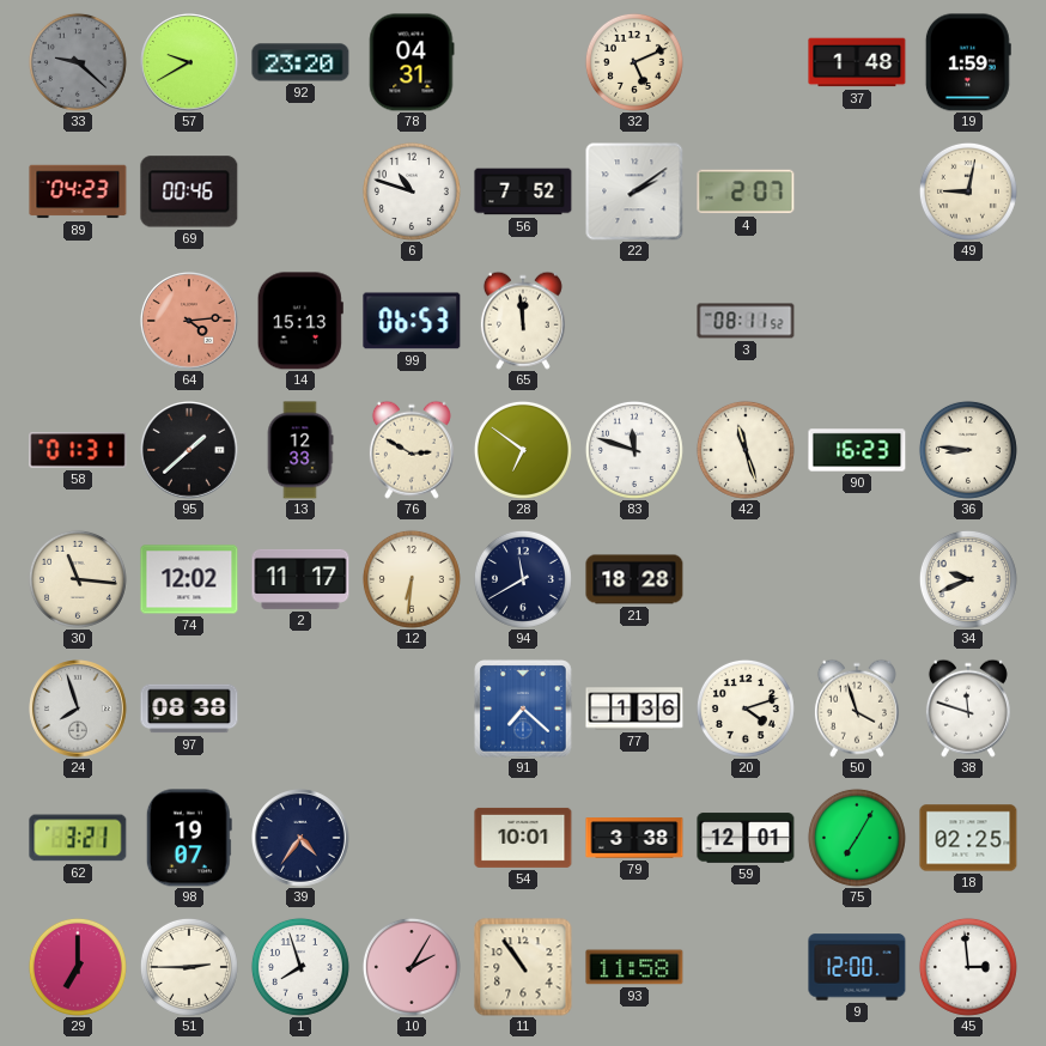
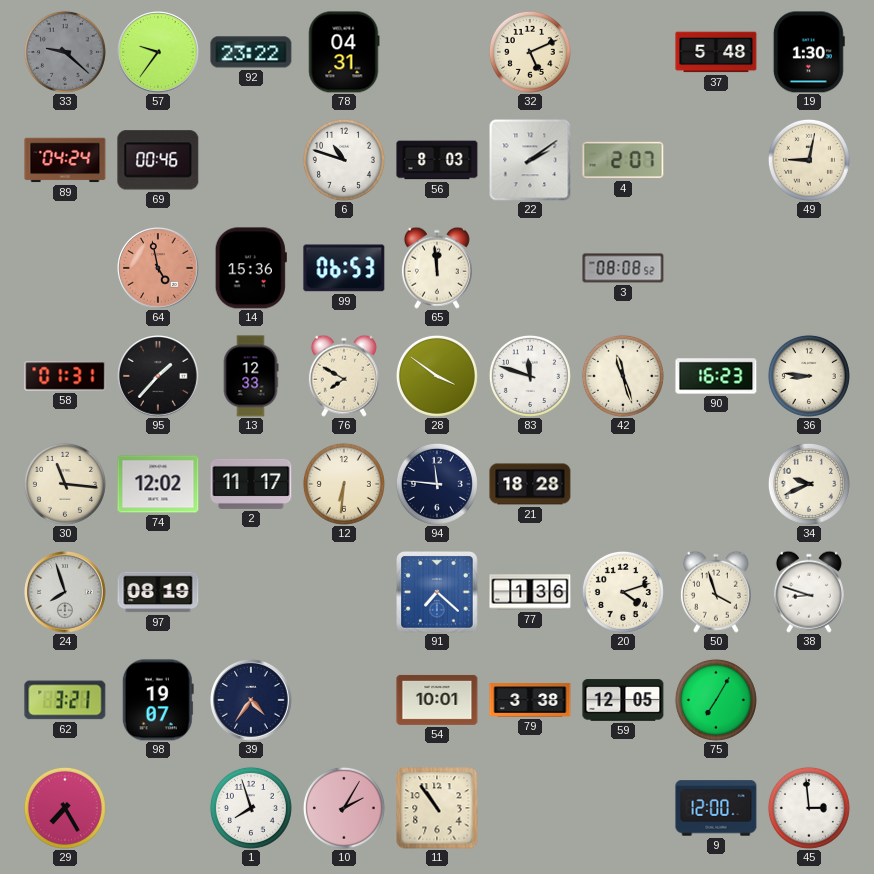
57: 9:40 -> 9:36
92: 23:20 -> 23:22
37: 1:48 -> 5:48
19: 1:59 -> 1:30
89: 04:23 -> 04:24
56: 7:52 -> 8:03
64: 4:14 -> 4:58
14: 15:13 -> 15:36
3: 08:11 -> 08:08
95: 1:38 -> 1:37
76: 2:50 -> 7:50
28: 6:51 -> 3:51
94: 11:40 -> 11:46
97: 08:38 -> 08:19
38: 11:48 -> 8:48
59: 12:01 -> 12:05
18: 02:25 -> none
29: 7:00 -> 7:25
51: 2:45 -> none
93: 11:58 -> none
